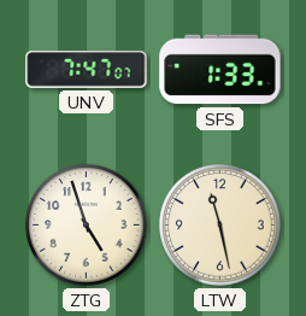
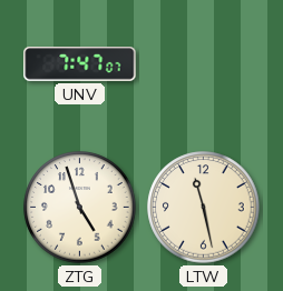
SFS: 1:33 -> none
